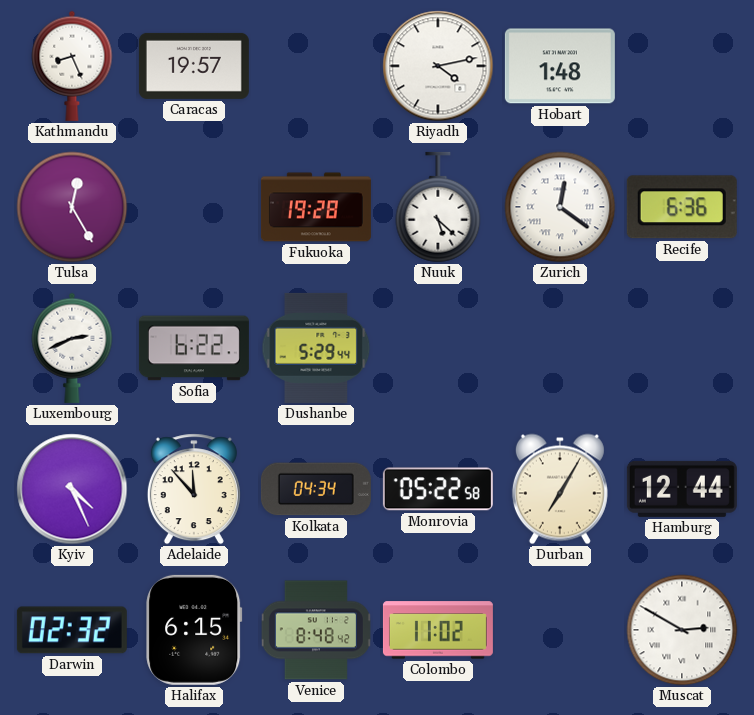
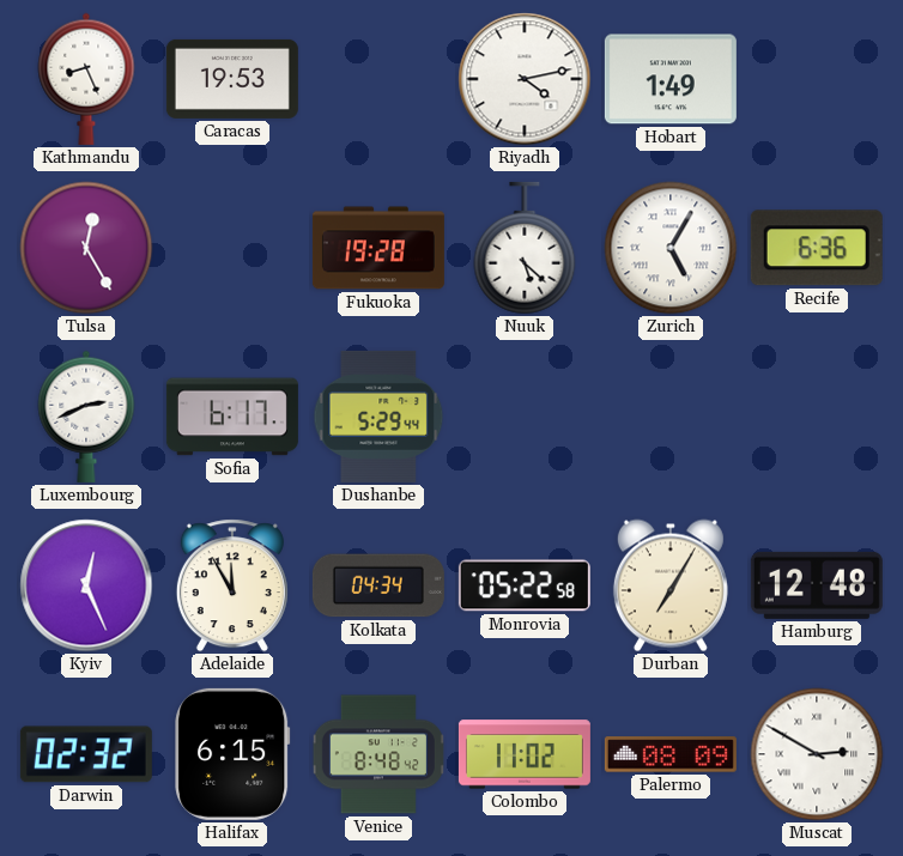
Caracas: 19:57 -> 19:53
Hobart: 1:48 -> 1:49
Zurich: 12:21 -> 5:05
Sofia: 6:22 -> 6:17
Kyiv: 4:26 -> 12:26
Adelaide: 11:53 -> 11:55
Hamburg: 12:44 -> 12:48
Palermo: none -> 08:09
